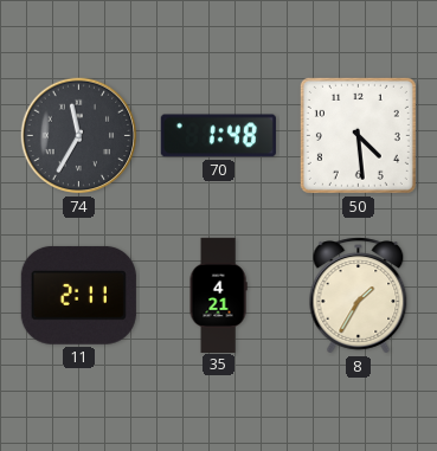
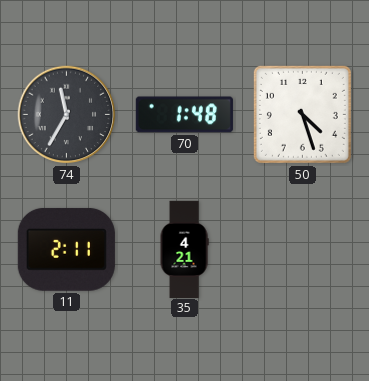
50: 4:29 -> 4:27
8: 1:35 -> none
